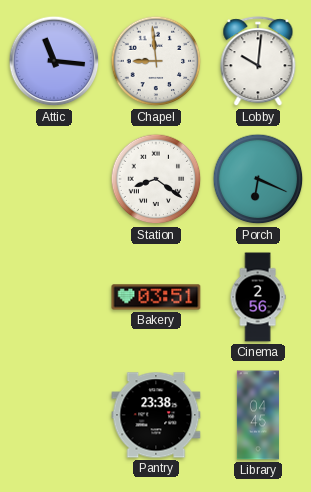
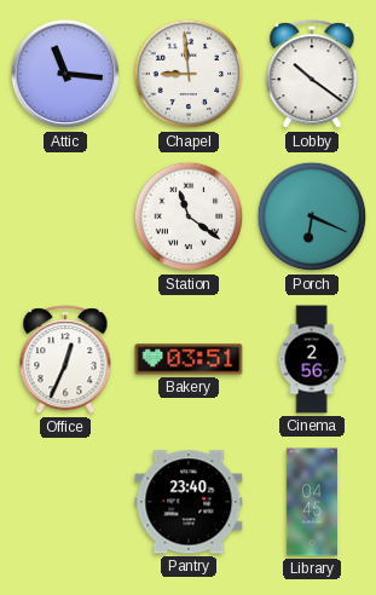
Lobby: 10:01 -> 10:21
Station: 8:21 -> 11:21
Office: none -> 12:34
Pantry: 23:38 -> 23:40
